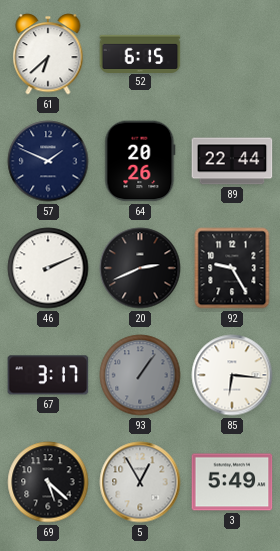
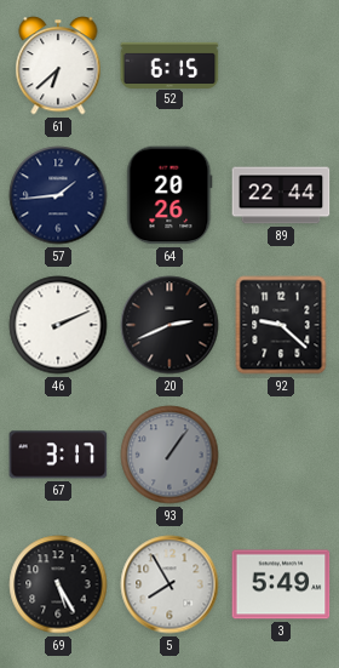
57: 1:49 -> 1:44
92: 9:25 -> 9:22
85: 6:16 -> none
69: 5:22 -> 5:25
5: 12:55 -> 7:55
